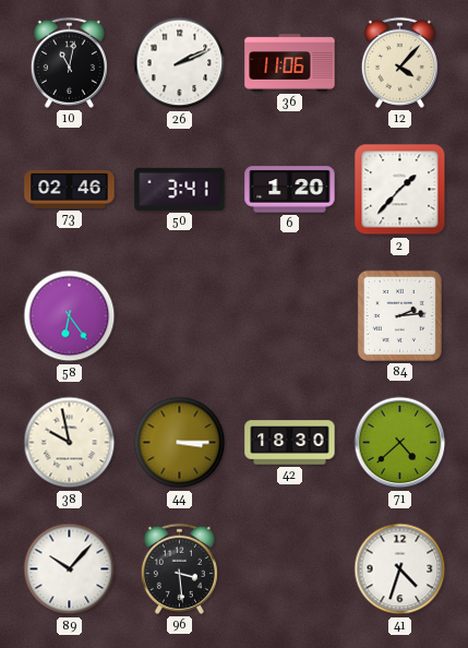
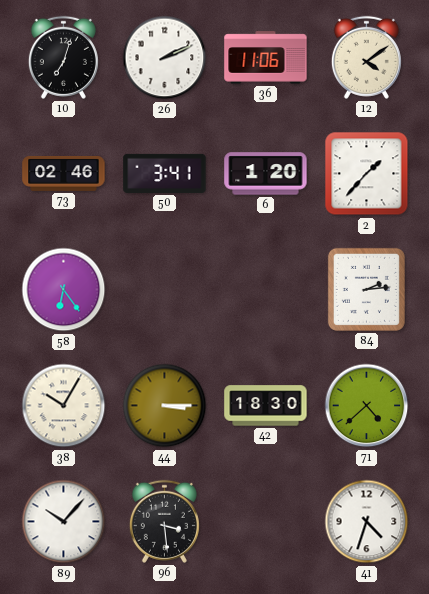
10: 11:02 -> 7:03
12: 4:07 -> 4:09
38: 9:58 -> 10:05
